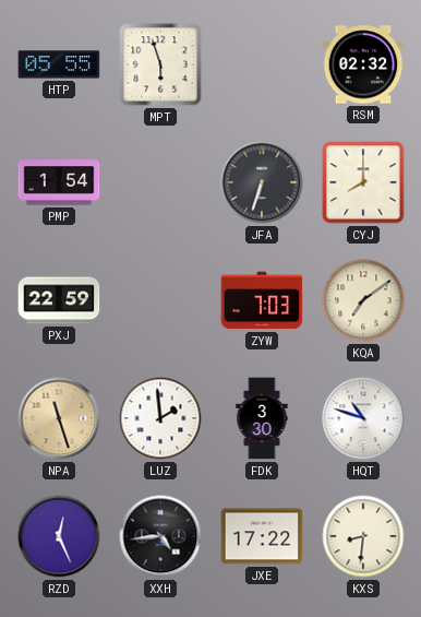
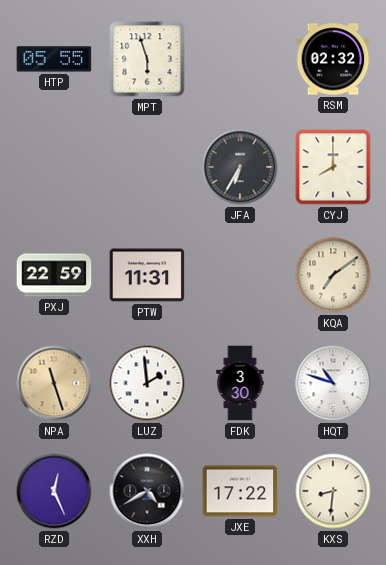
PMP: 1:54 -> none
JFA: 6:33 -> 6:35
PTW: none -> 11:31
ZYW: 7:03 -> none
XXH: 4:44 -> 4:40
